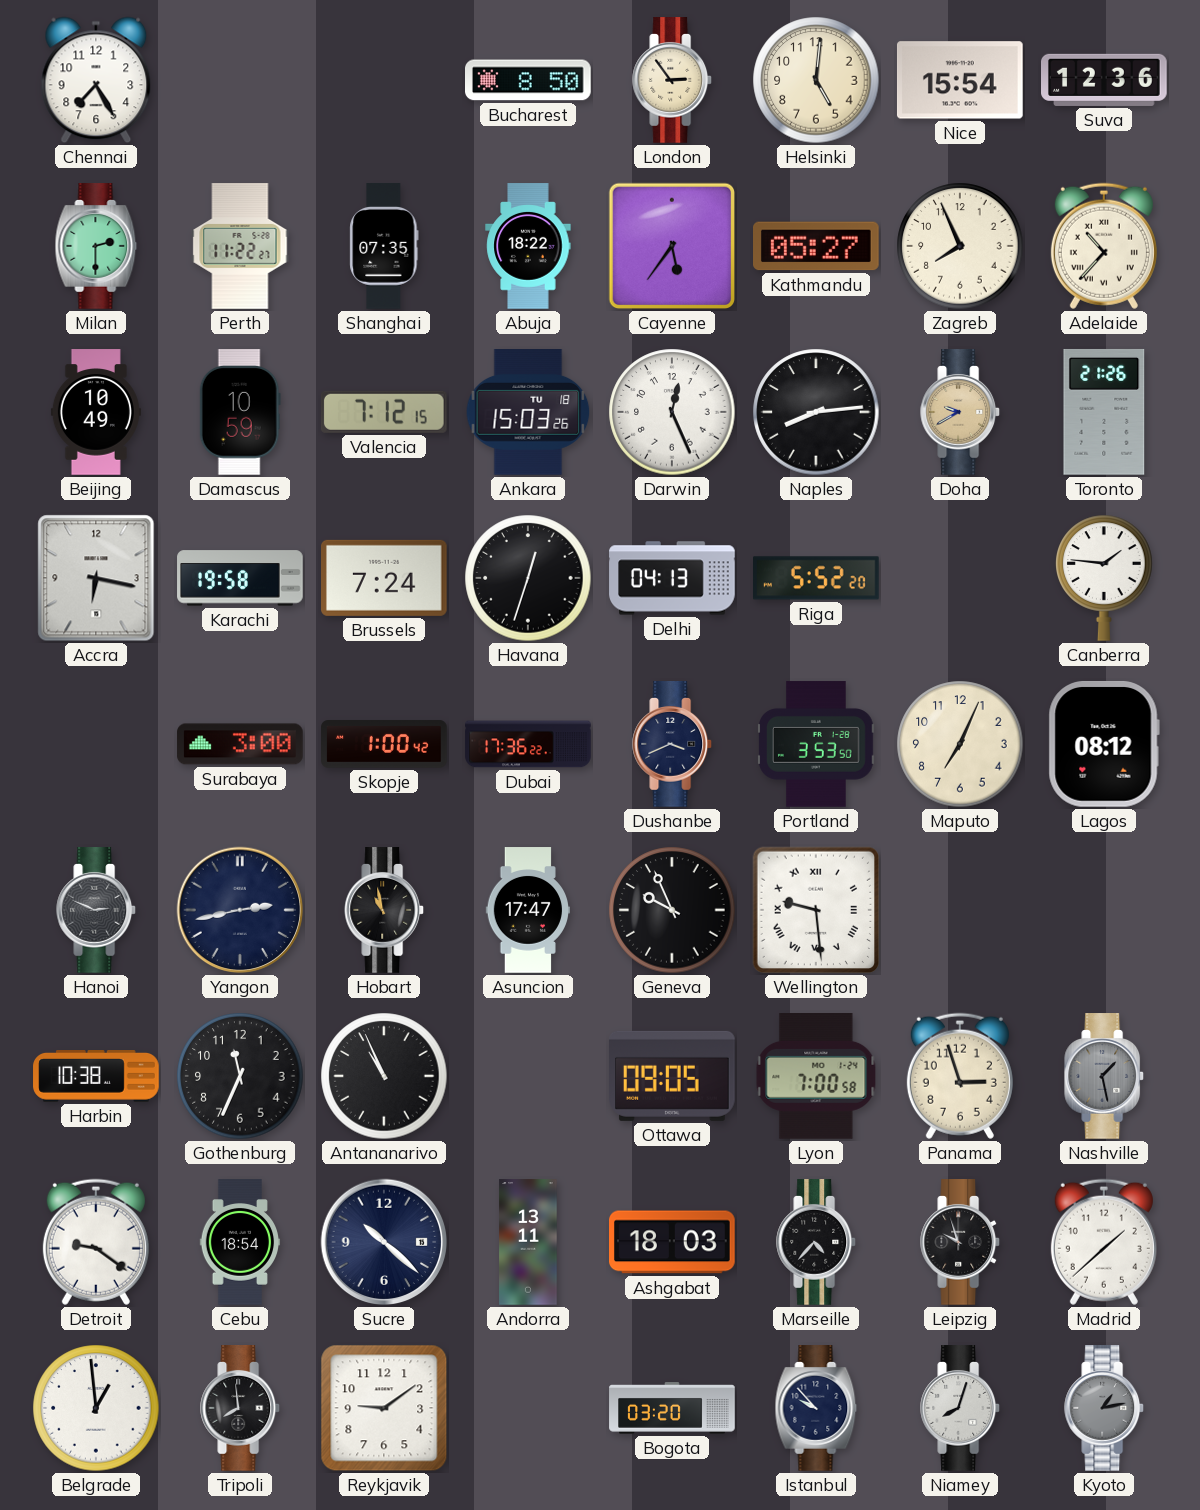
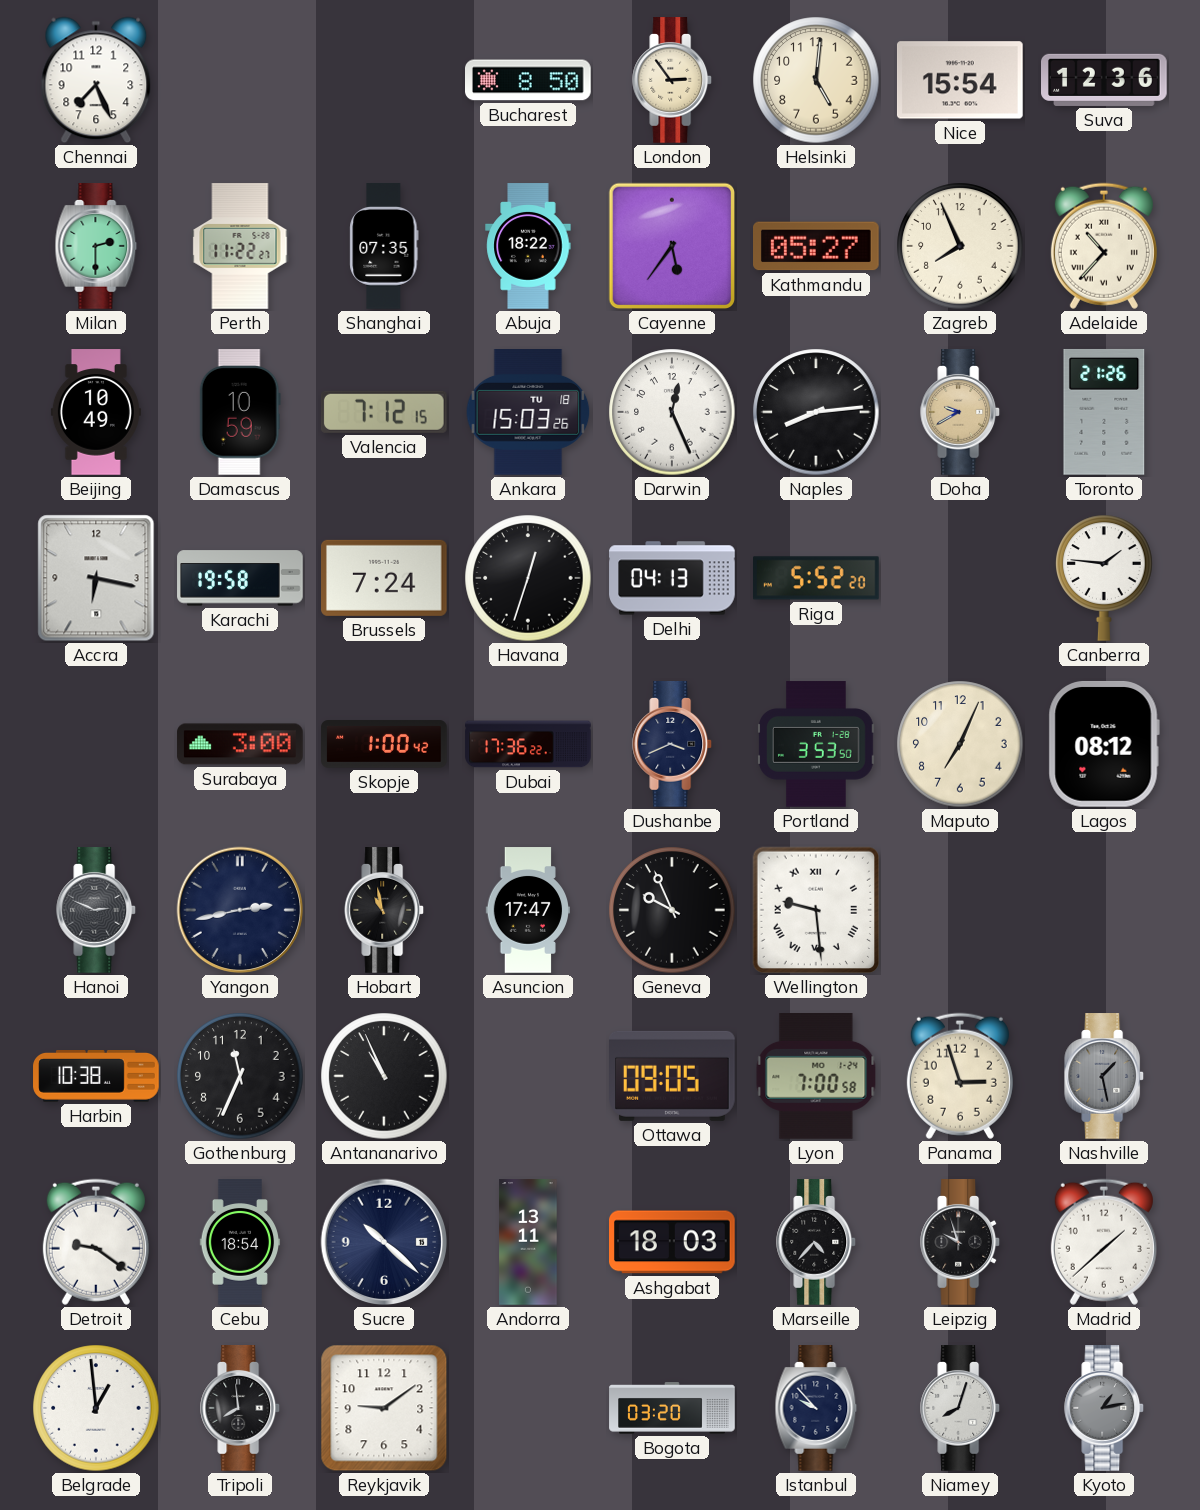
Chennai: 7:25 -> 7:26
